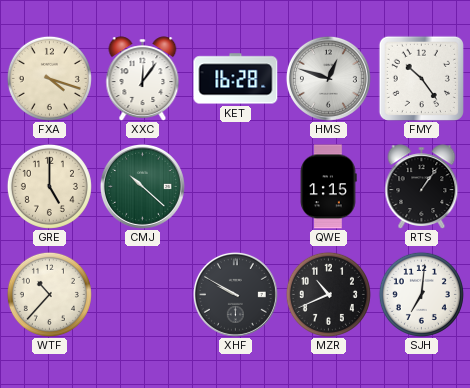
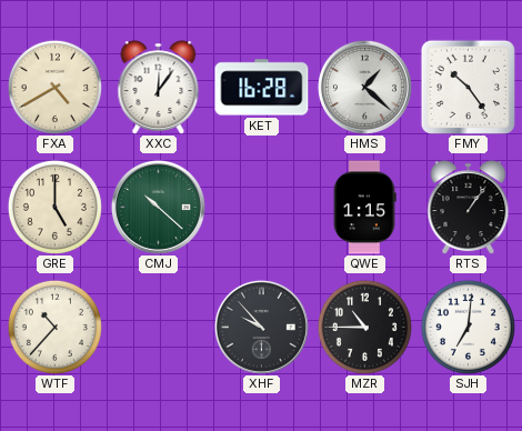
FXA: 4:18 -> 4:40
HMS: 12:48 -> 1:22
XHF: 9:50 -> 9:53
MZR: 10:41 -> 10:45
